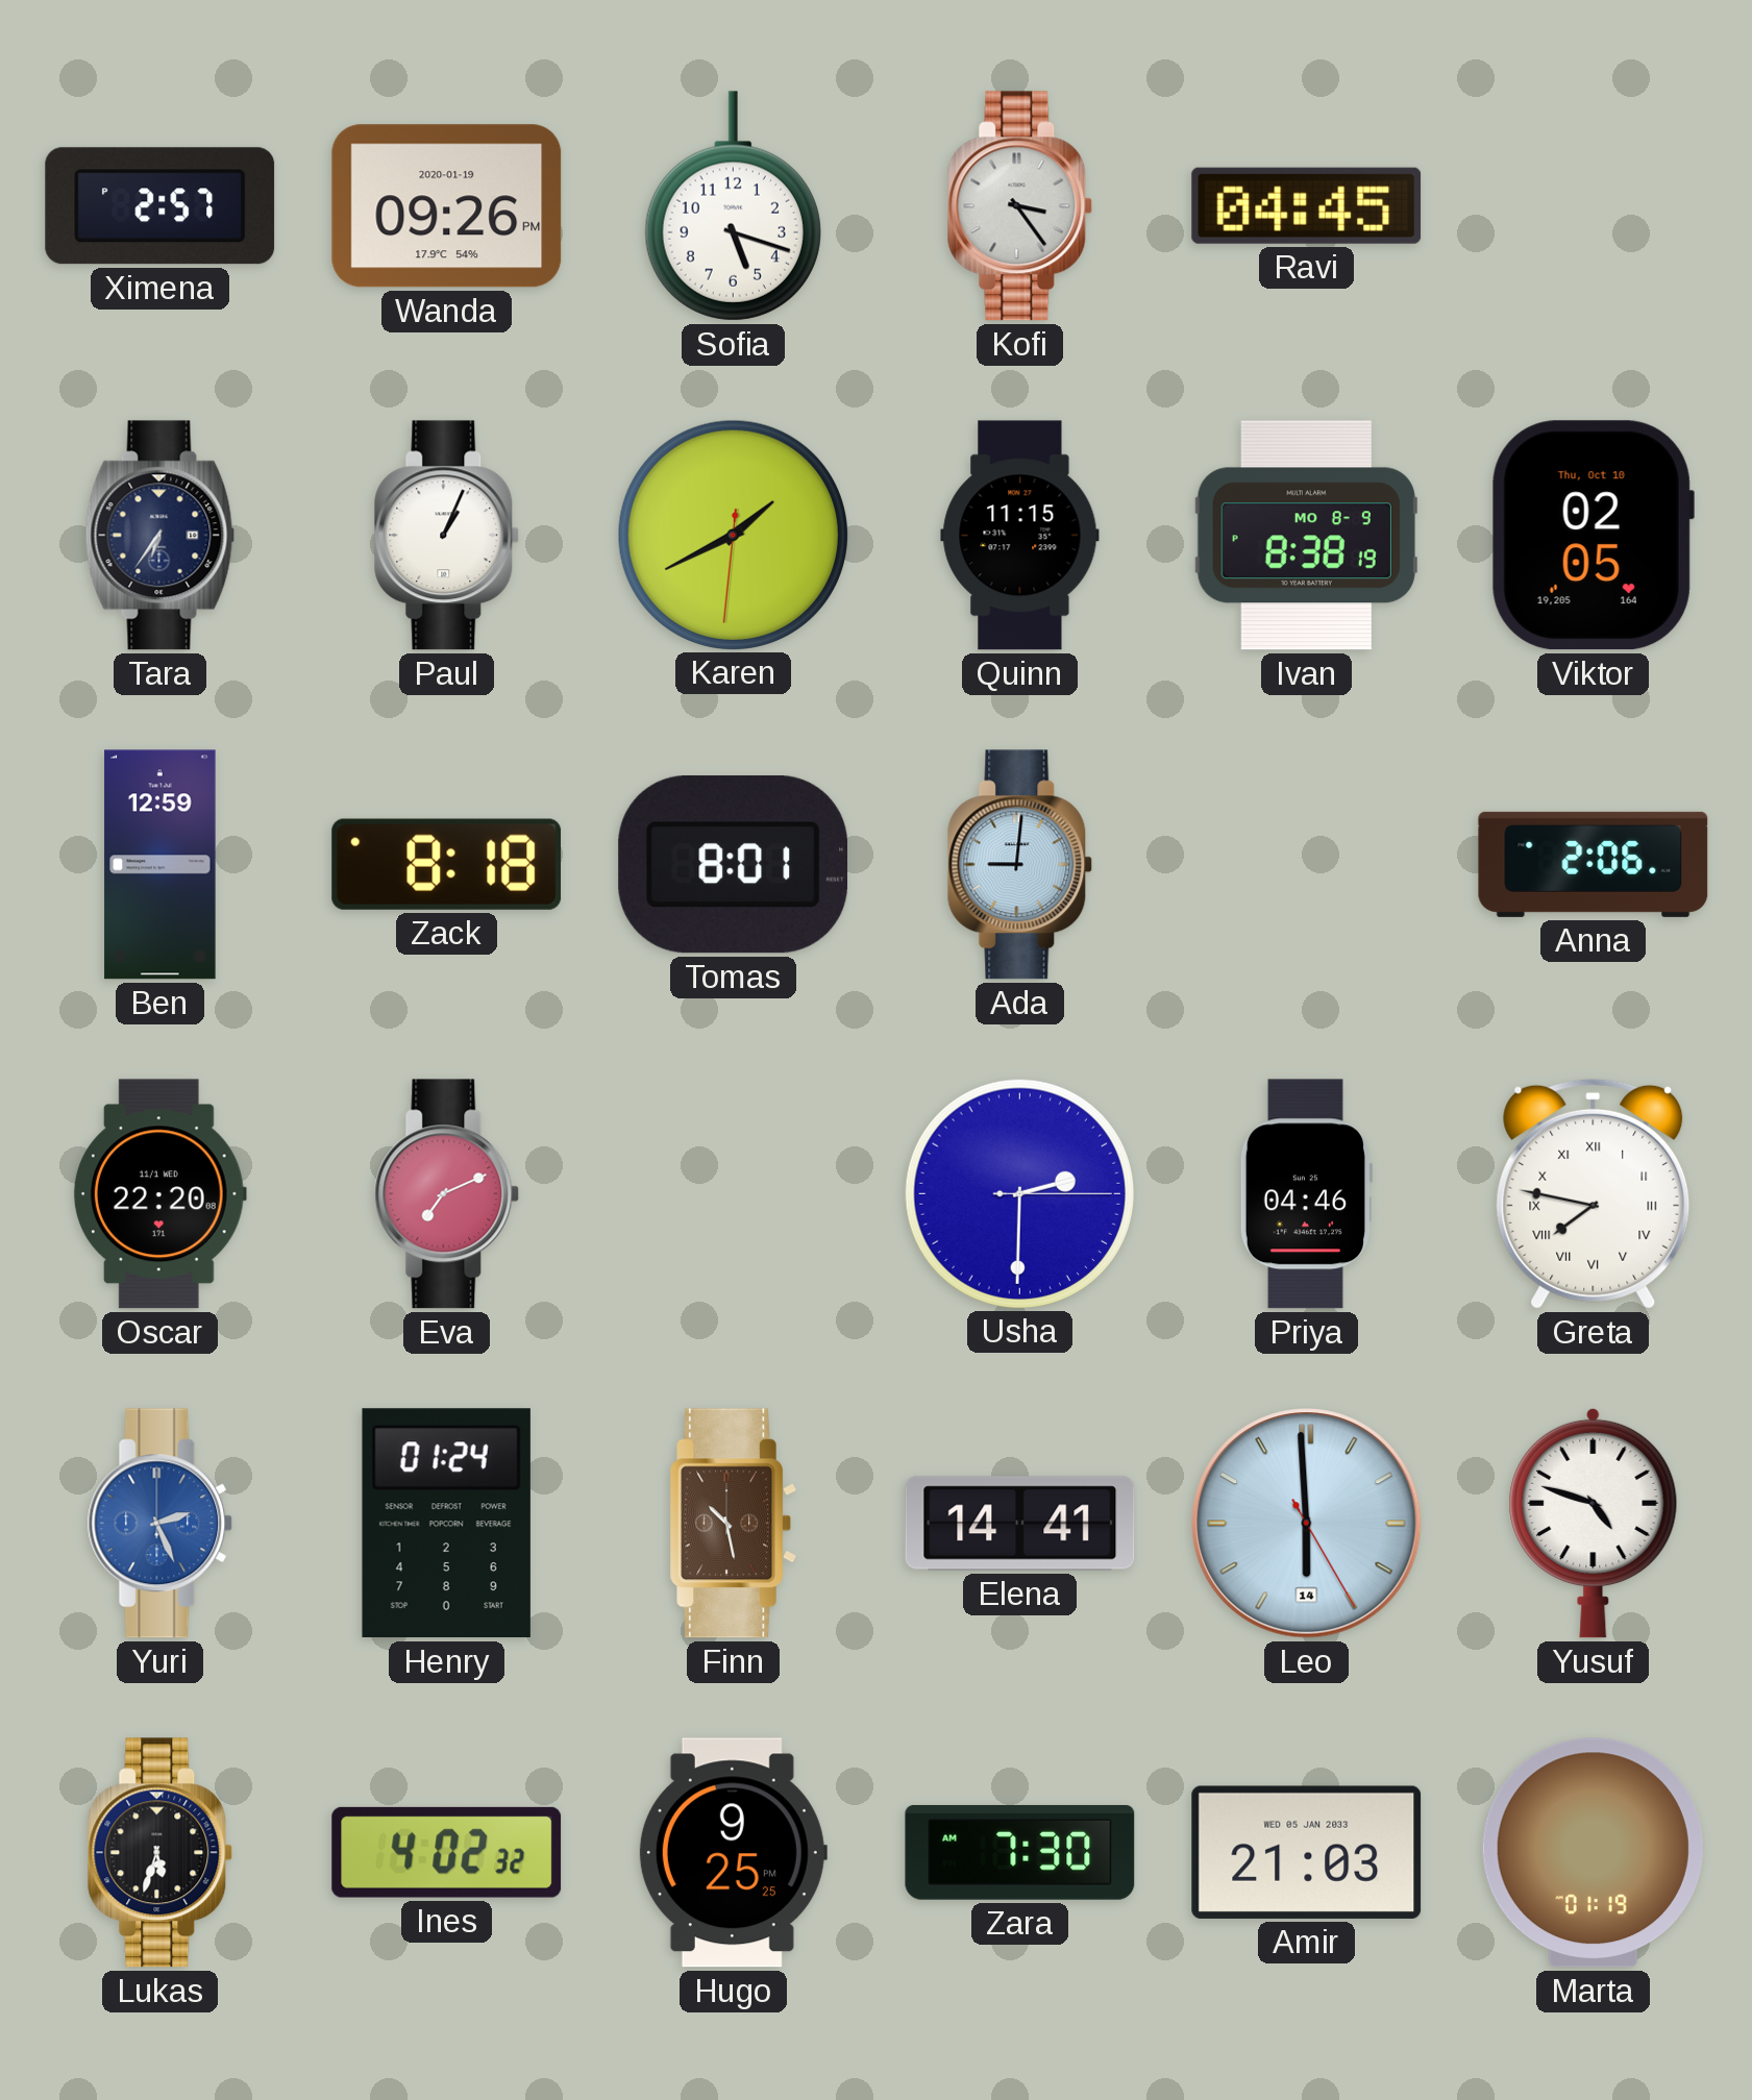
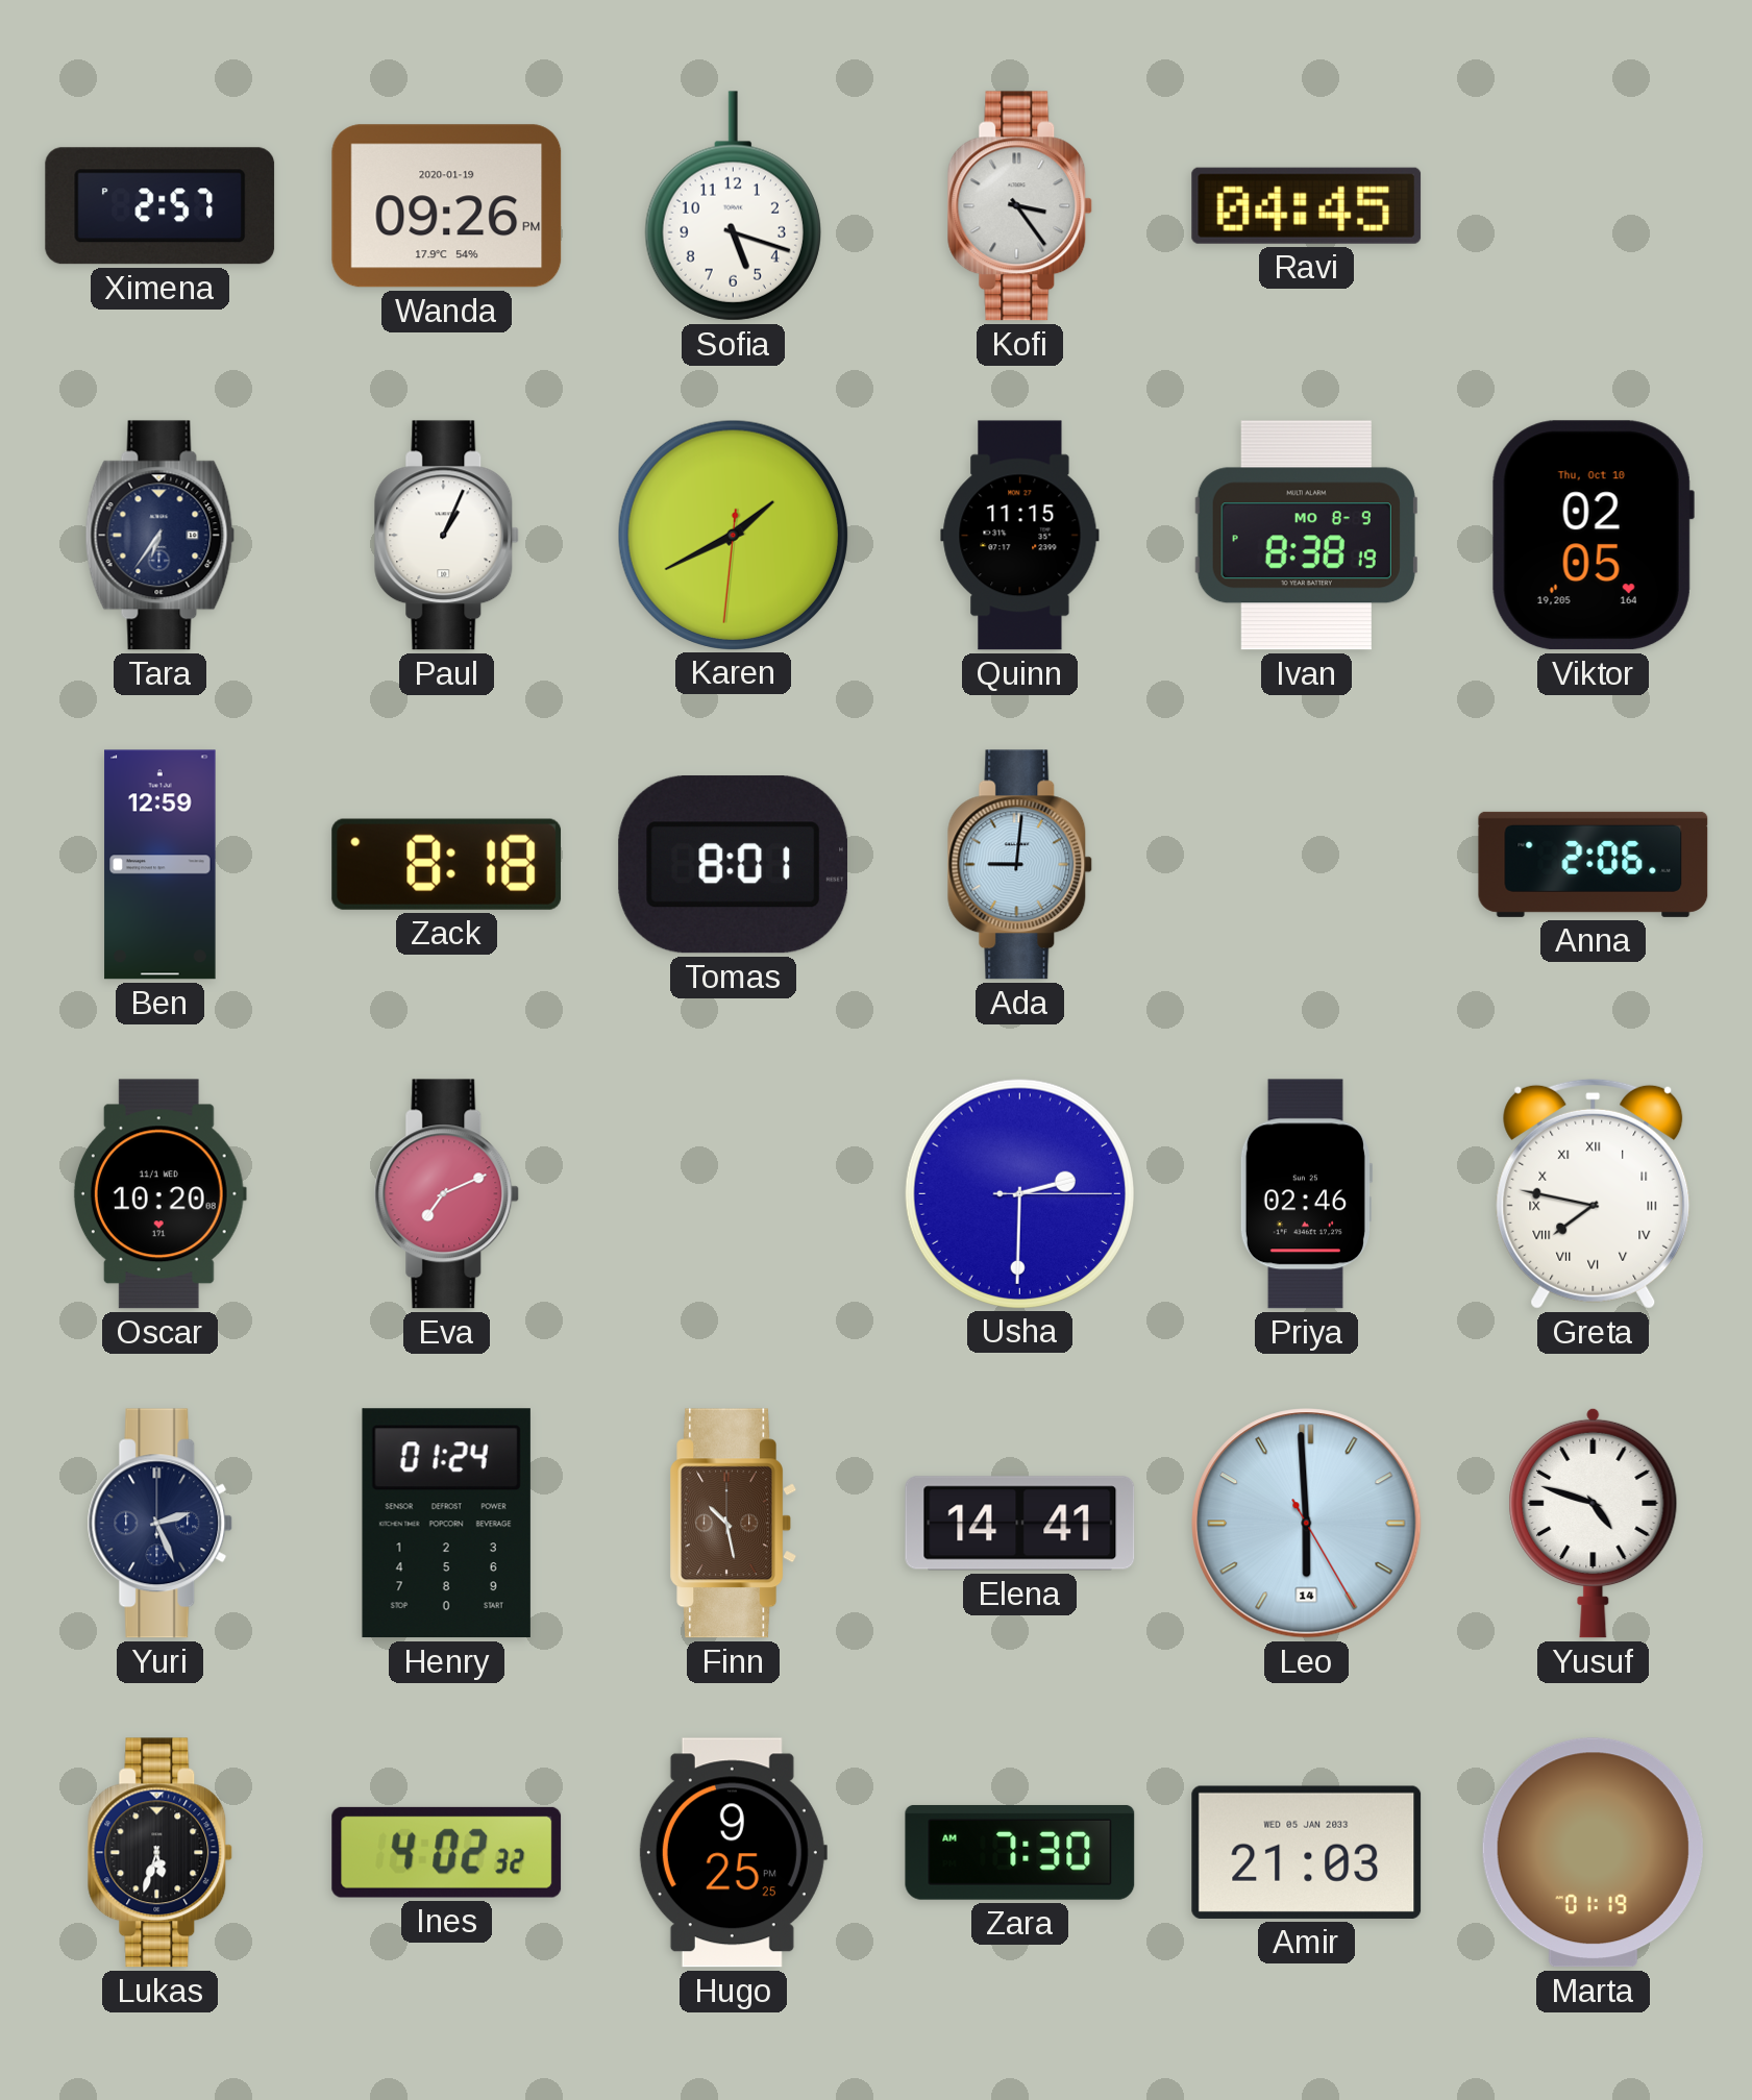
Oscar: 22:20 -> 10:20
Priya: 04:46 -> 02:46
Yuri dial: blue -> navy
